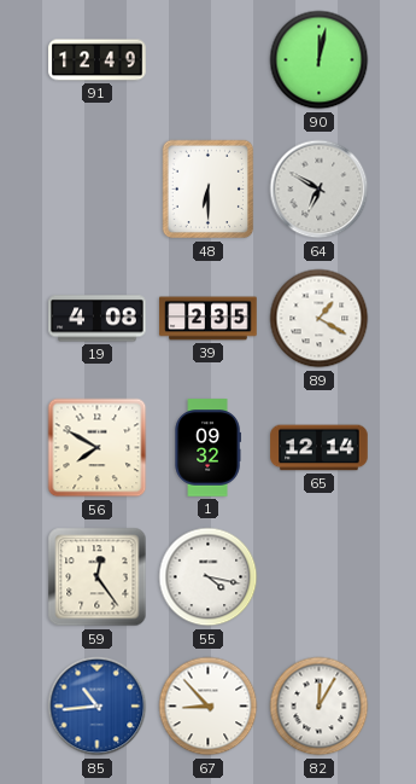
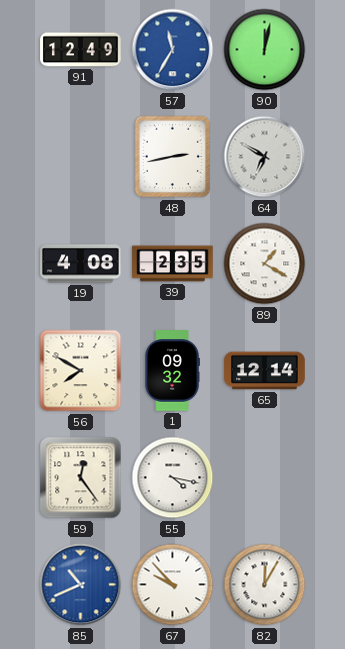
57: none -> 11:35
48: 6:30 -> 2:43
85: 10:44 -> 10:41
67: 8:53 -> 9:53
